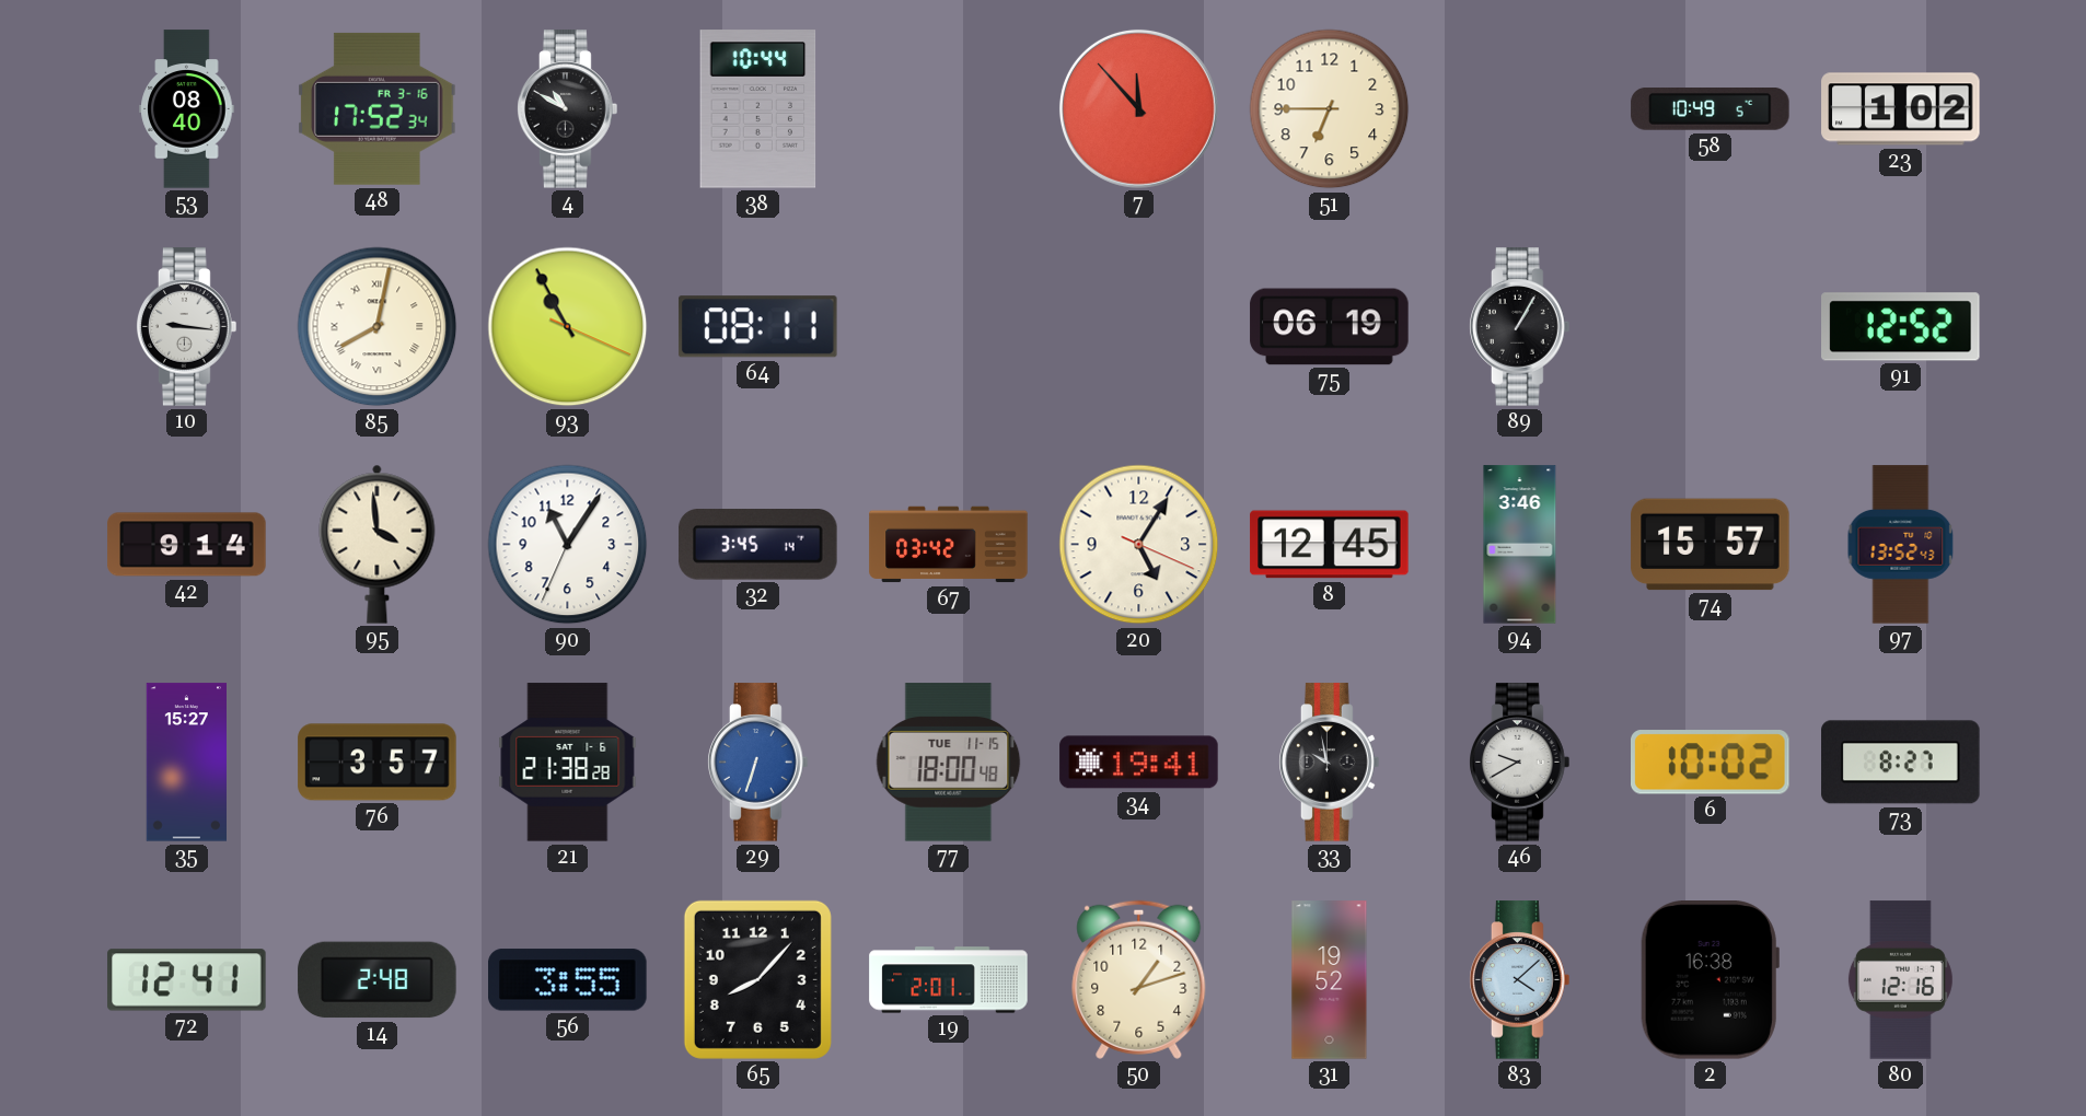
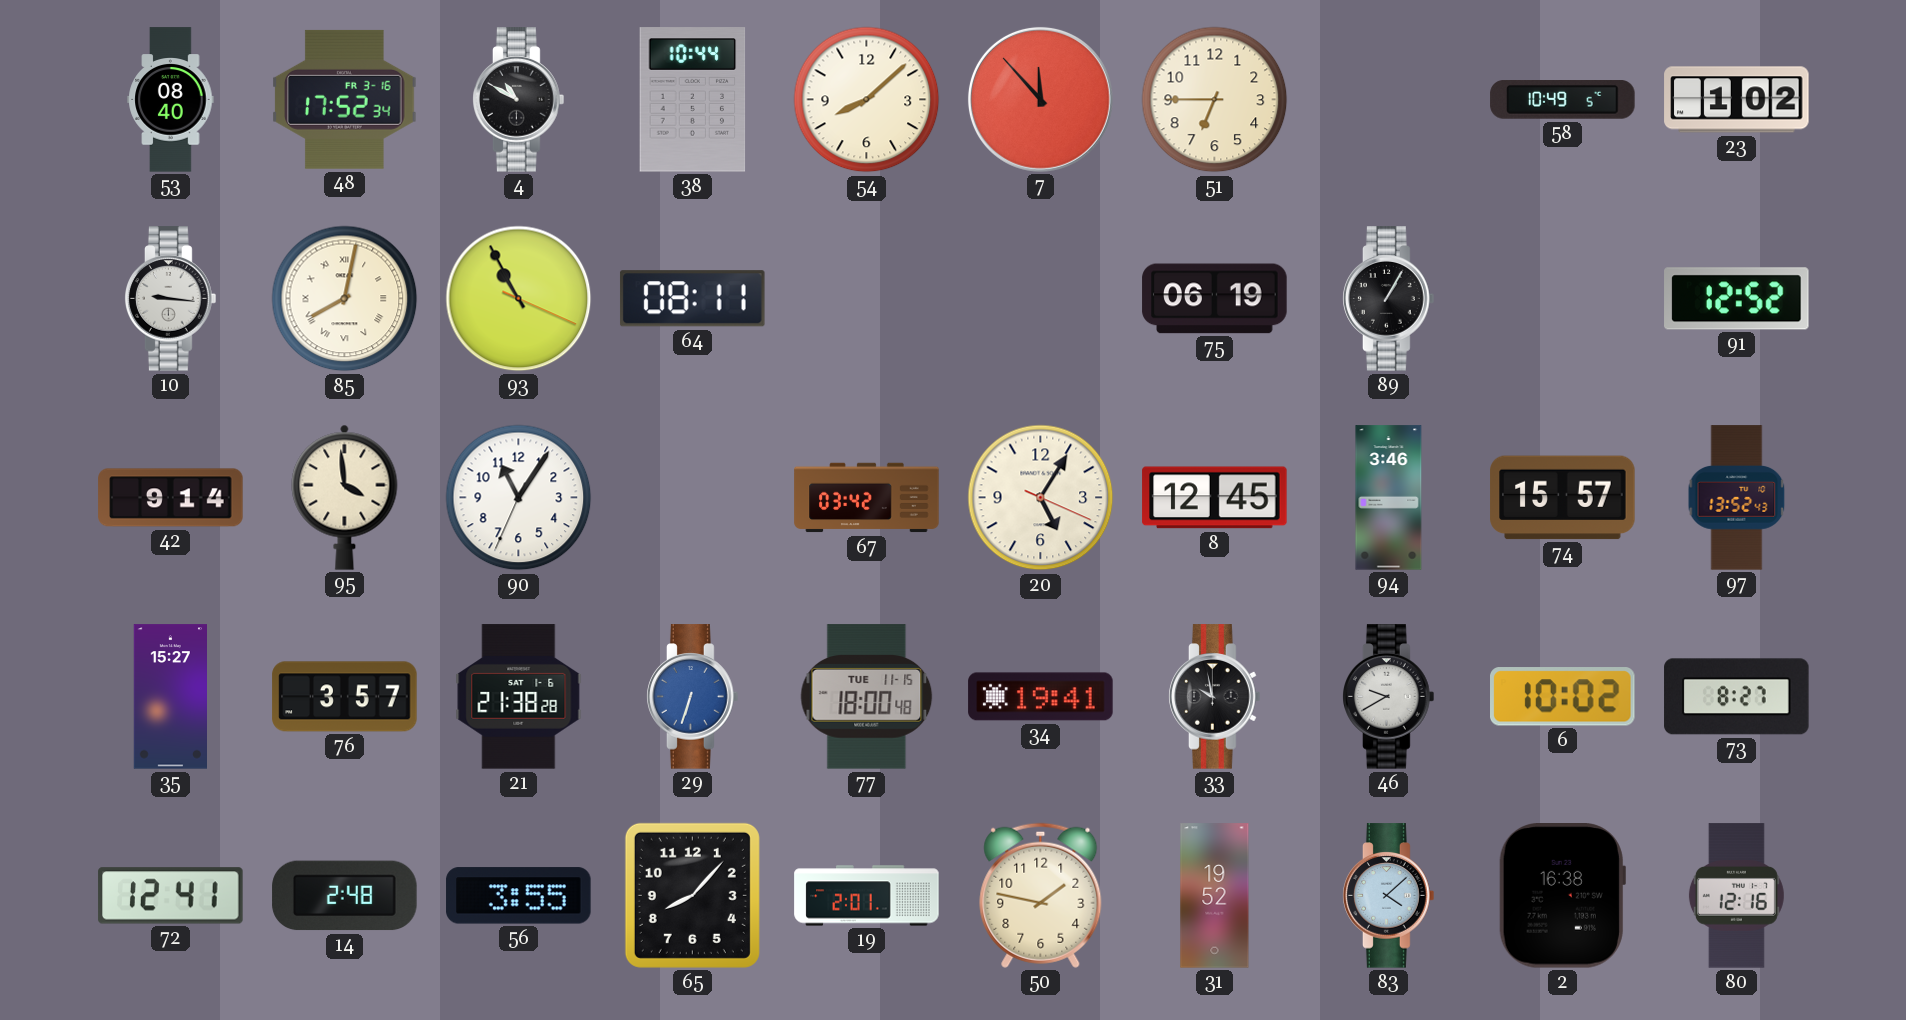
54: none -> 8:08
32: 3:45 -> none
50: 1:12 -> 1:47
